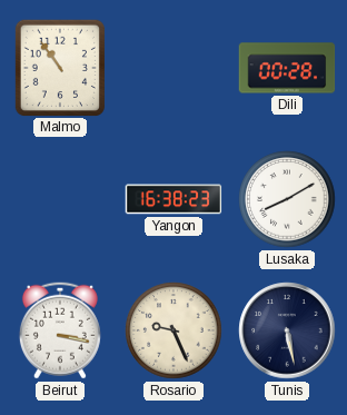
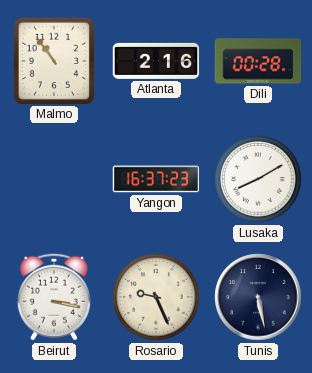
Atlanta: none -> 2:16
Yangon: 16:38 -> 16:37
